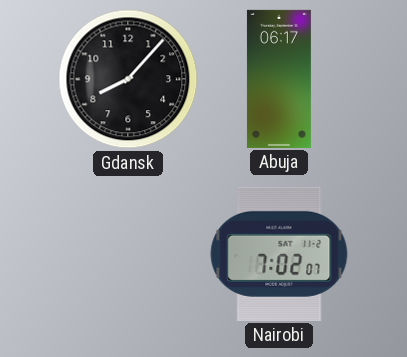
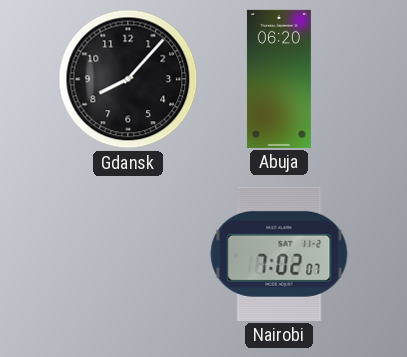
Abuja: 06:17 -> 06:20
